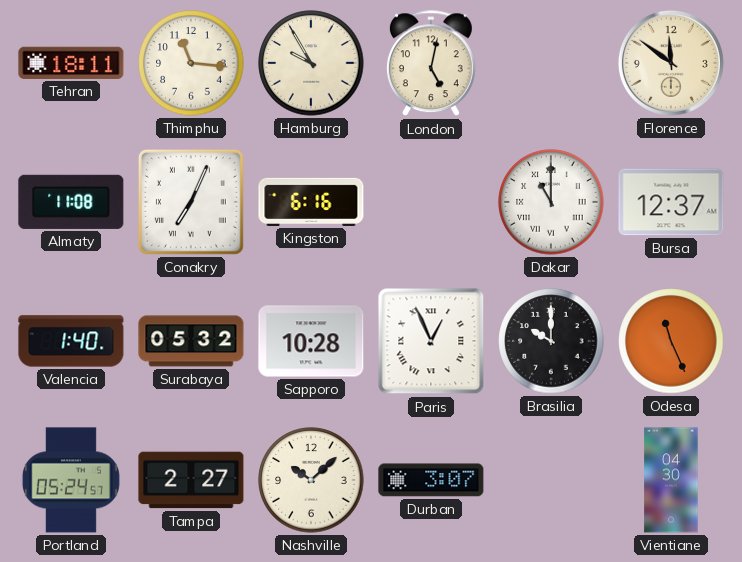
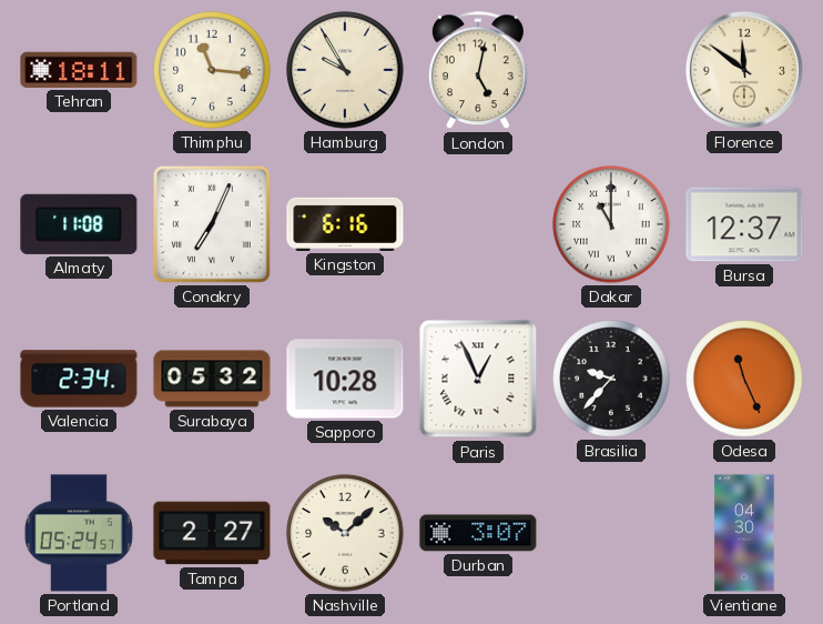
Valencia: 1:40 -> 2:34
Brasilia: 10:00 -> 9:37
